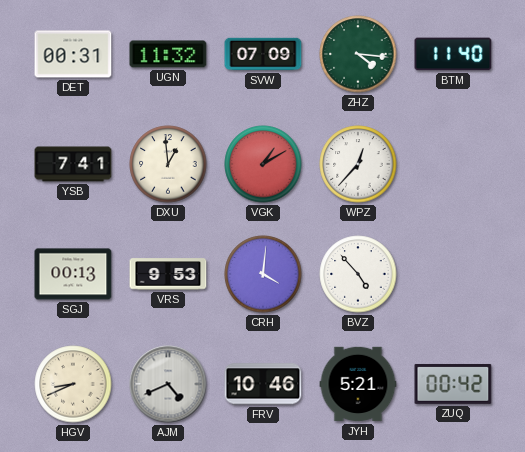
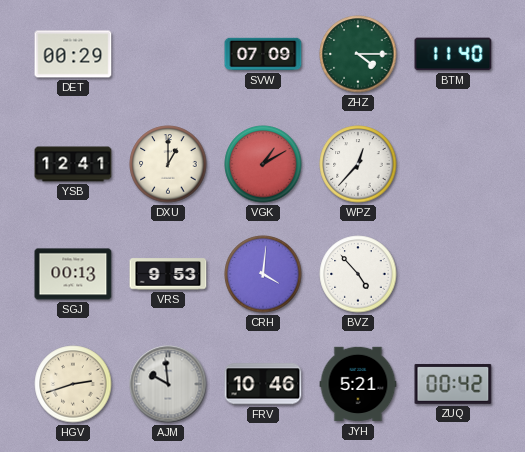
DET: 00:31 -> 00:29
UGN: 11:32 -> none
ZHZ: 4:16 -> 4:15
YSB: 7:41 -> 12:41
DXU: 12:59 -> 1:00
HGV: 8:41 -> 2:42
AJM: 4:41 -> 9:59
